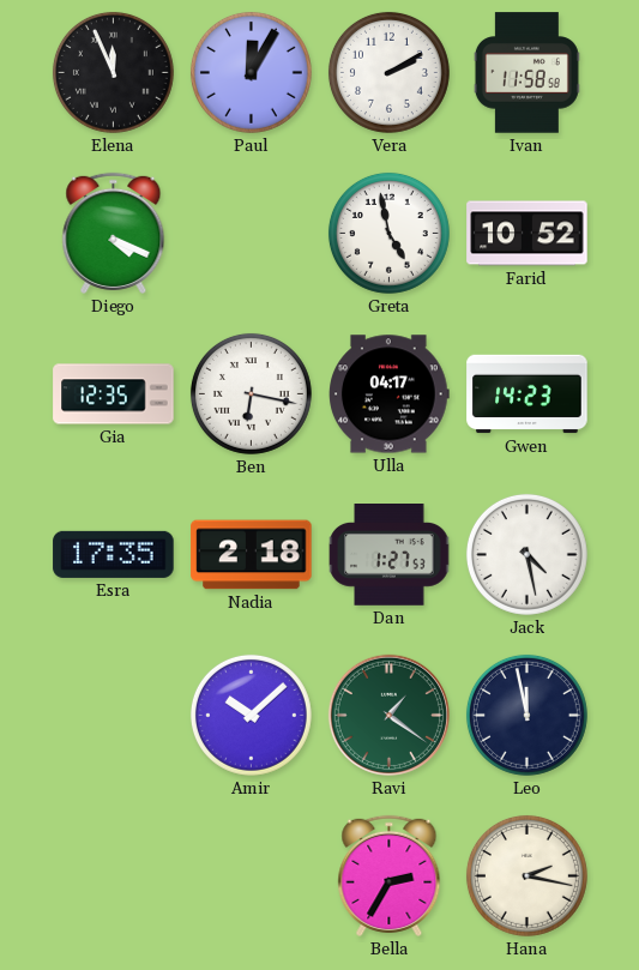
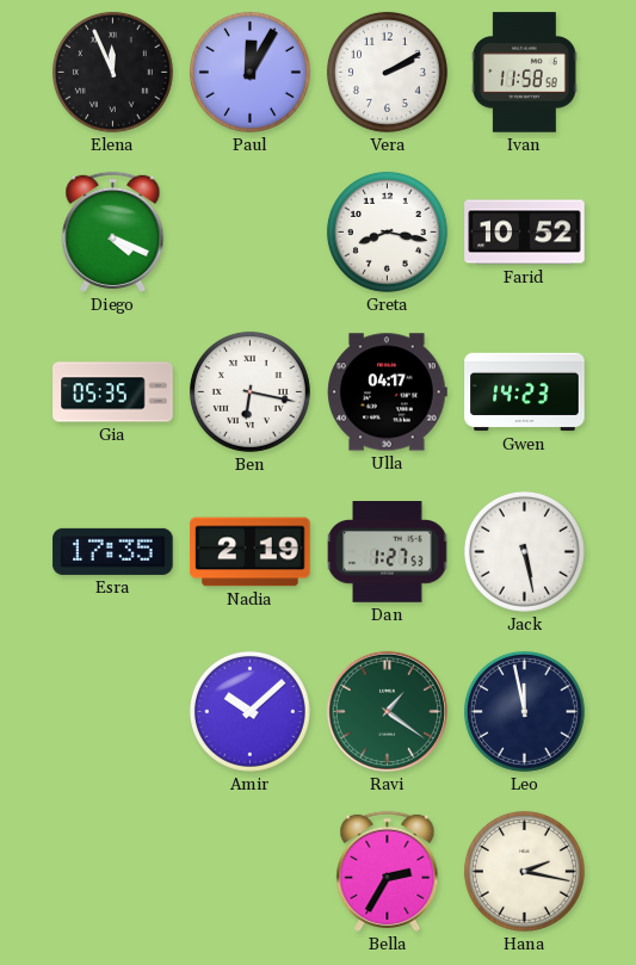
Greta: 4:58 -> 8:17
Gia: 12:35 -> 05:35
Nadia: 2:18 -> 2:19
Jack: 4:28 -> 5:28
